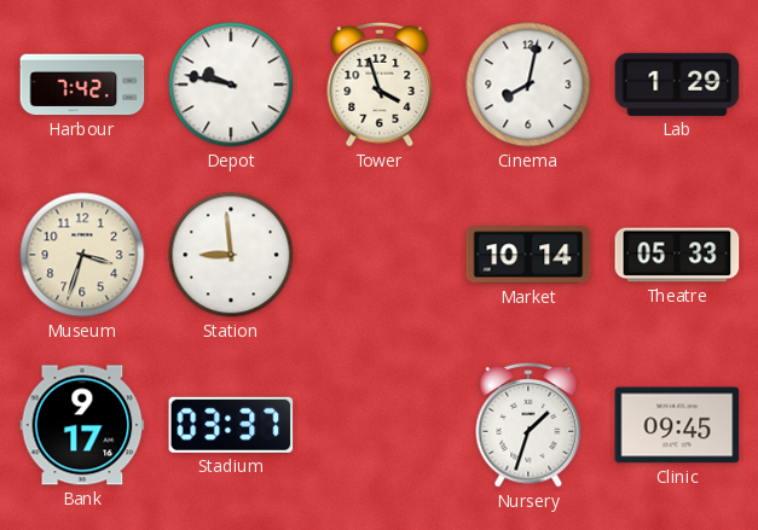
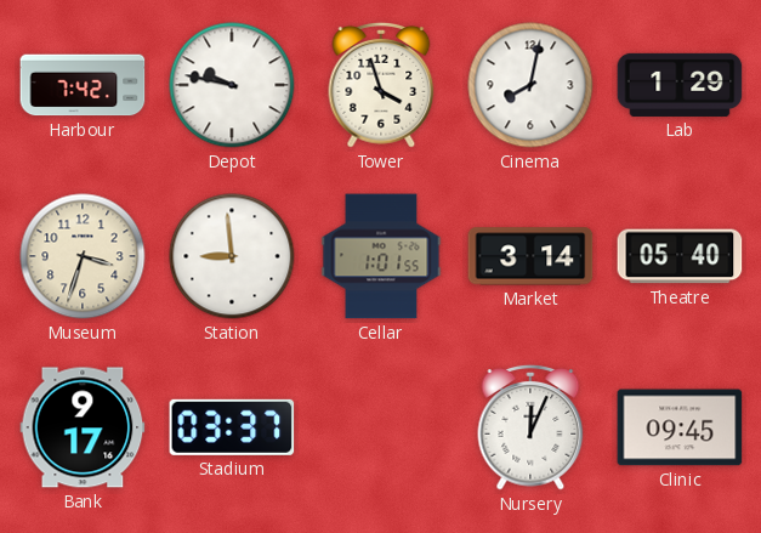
Cellar: none -> 1:01
Market: 10:14 -> 3:14
Theatre: 05:33 -> 05:40
Nursery: 1:33 -> 12:04
